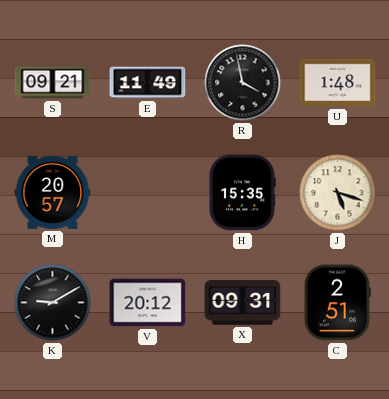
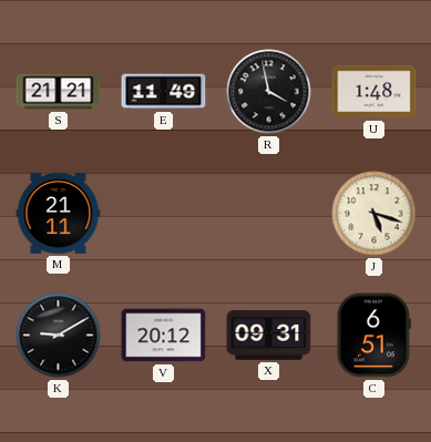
S: 09:21 -> 21:21
M: 20:57 -> 21:11
H: 15:35 -> none
C: 2:51 -> 6:51
